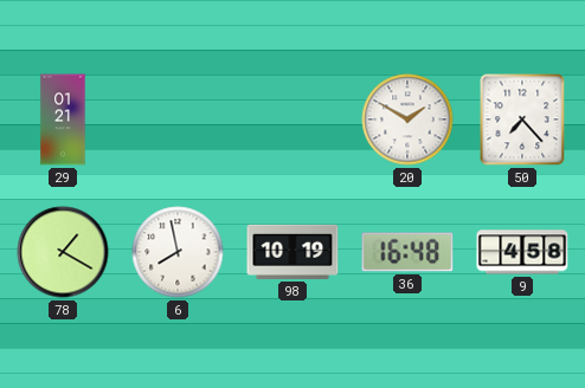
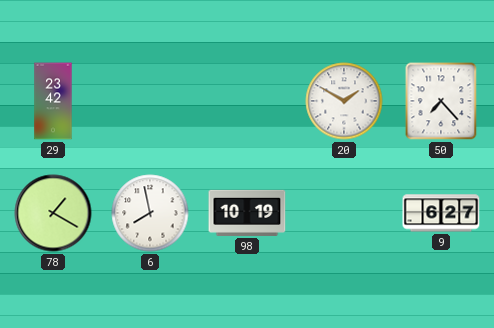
29: 01:21 -> 23:42
36: 16:48 -> none
9: 4:58 -> 6:27
